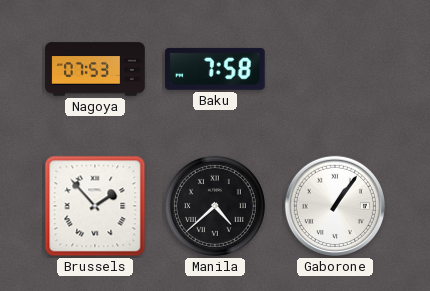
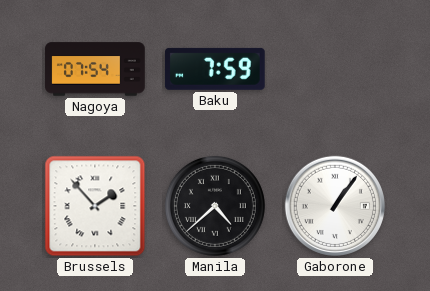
Nagoya: 07:53 -> 07:54
Baku: 7:58 -> 7:59
